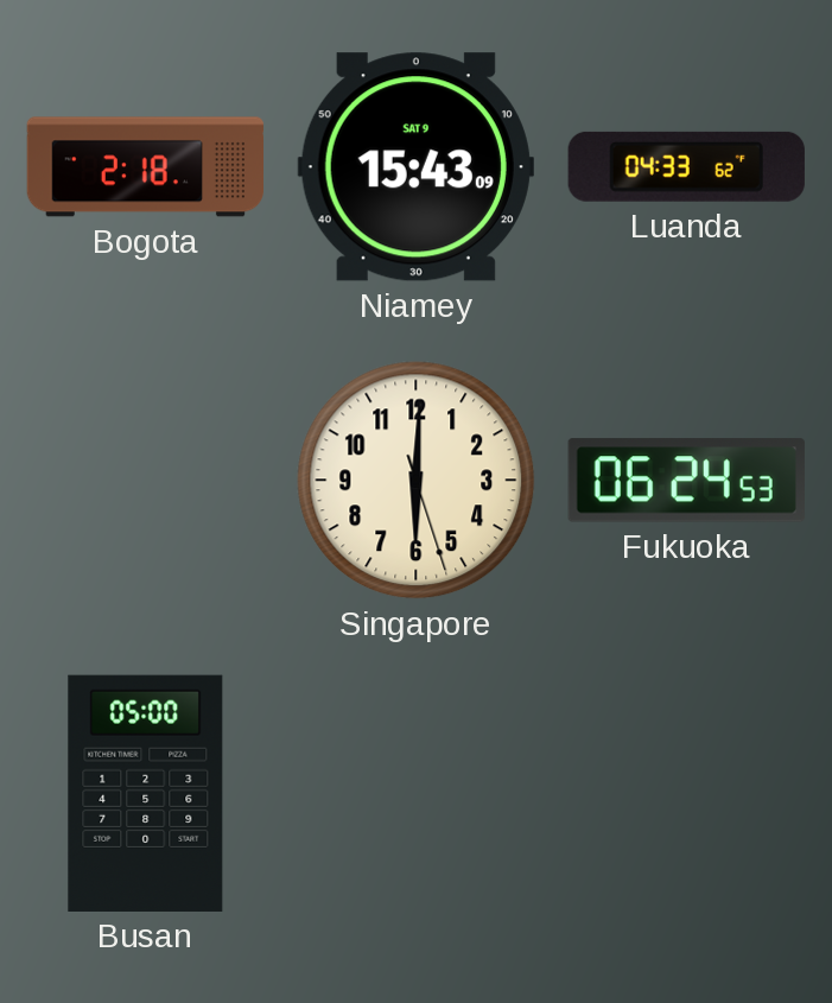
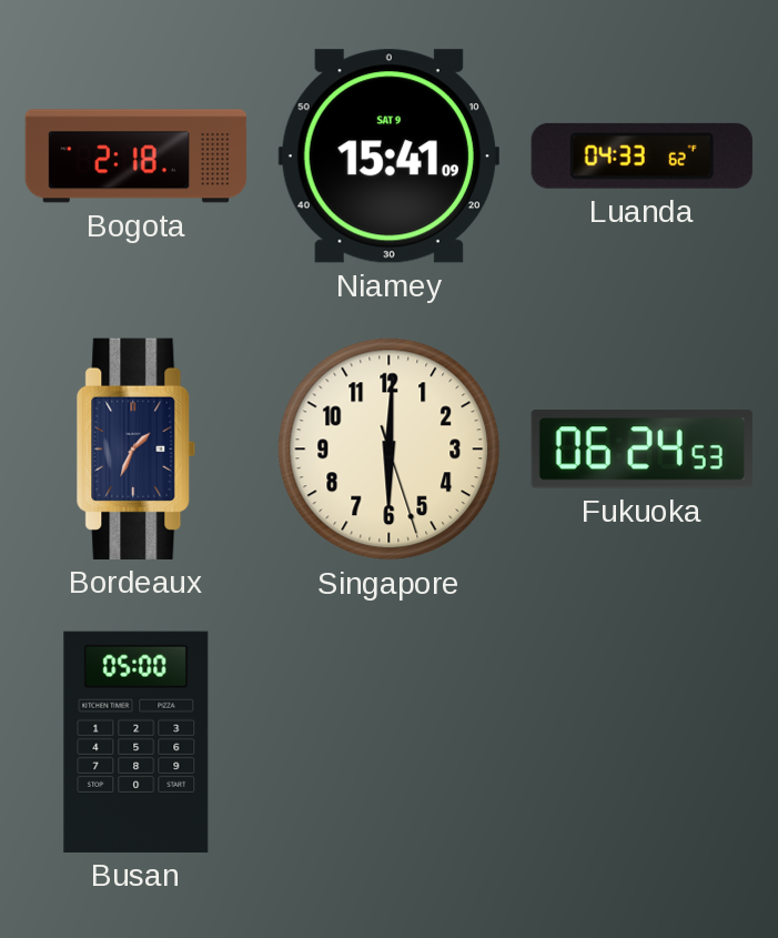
Niamey: 15:43 -> 15:41
Bordeaux: none -> 1:34
